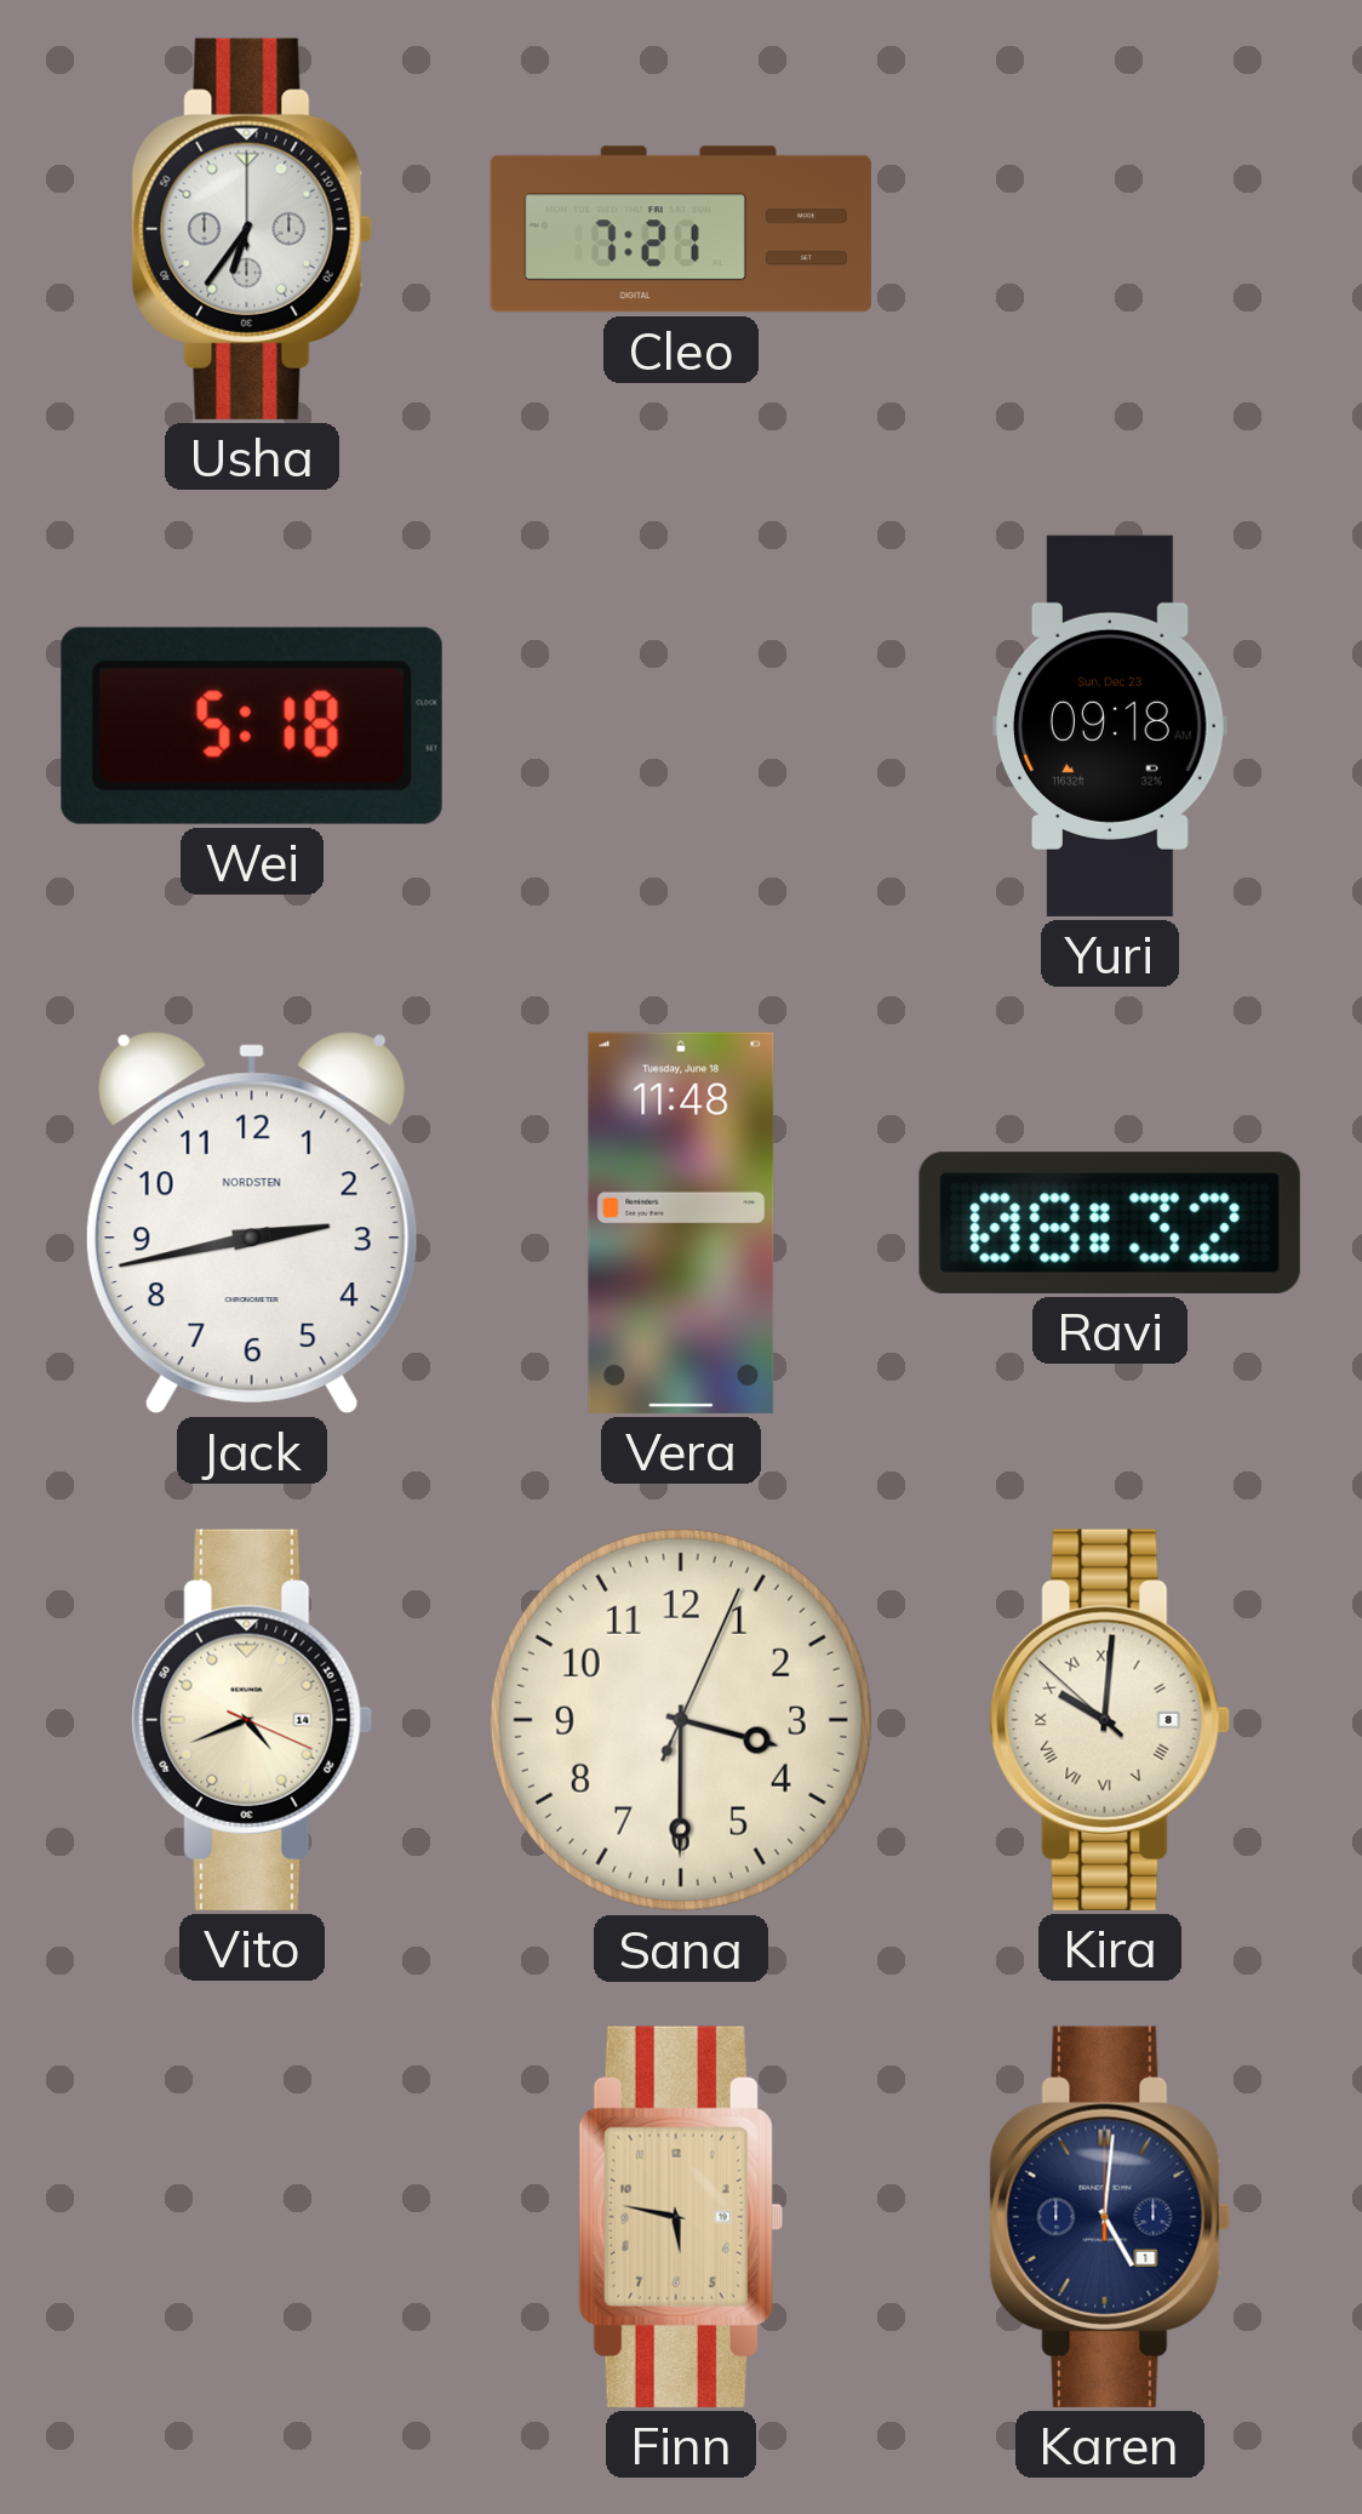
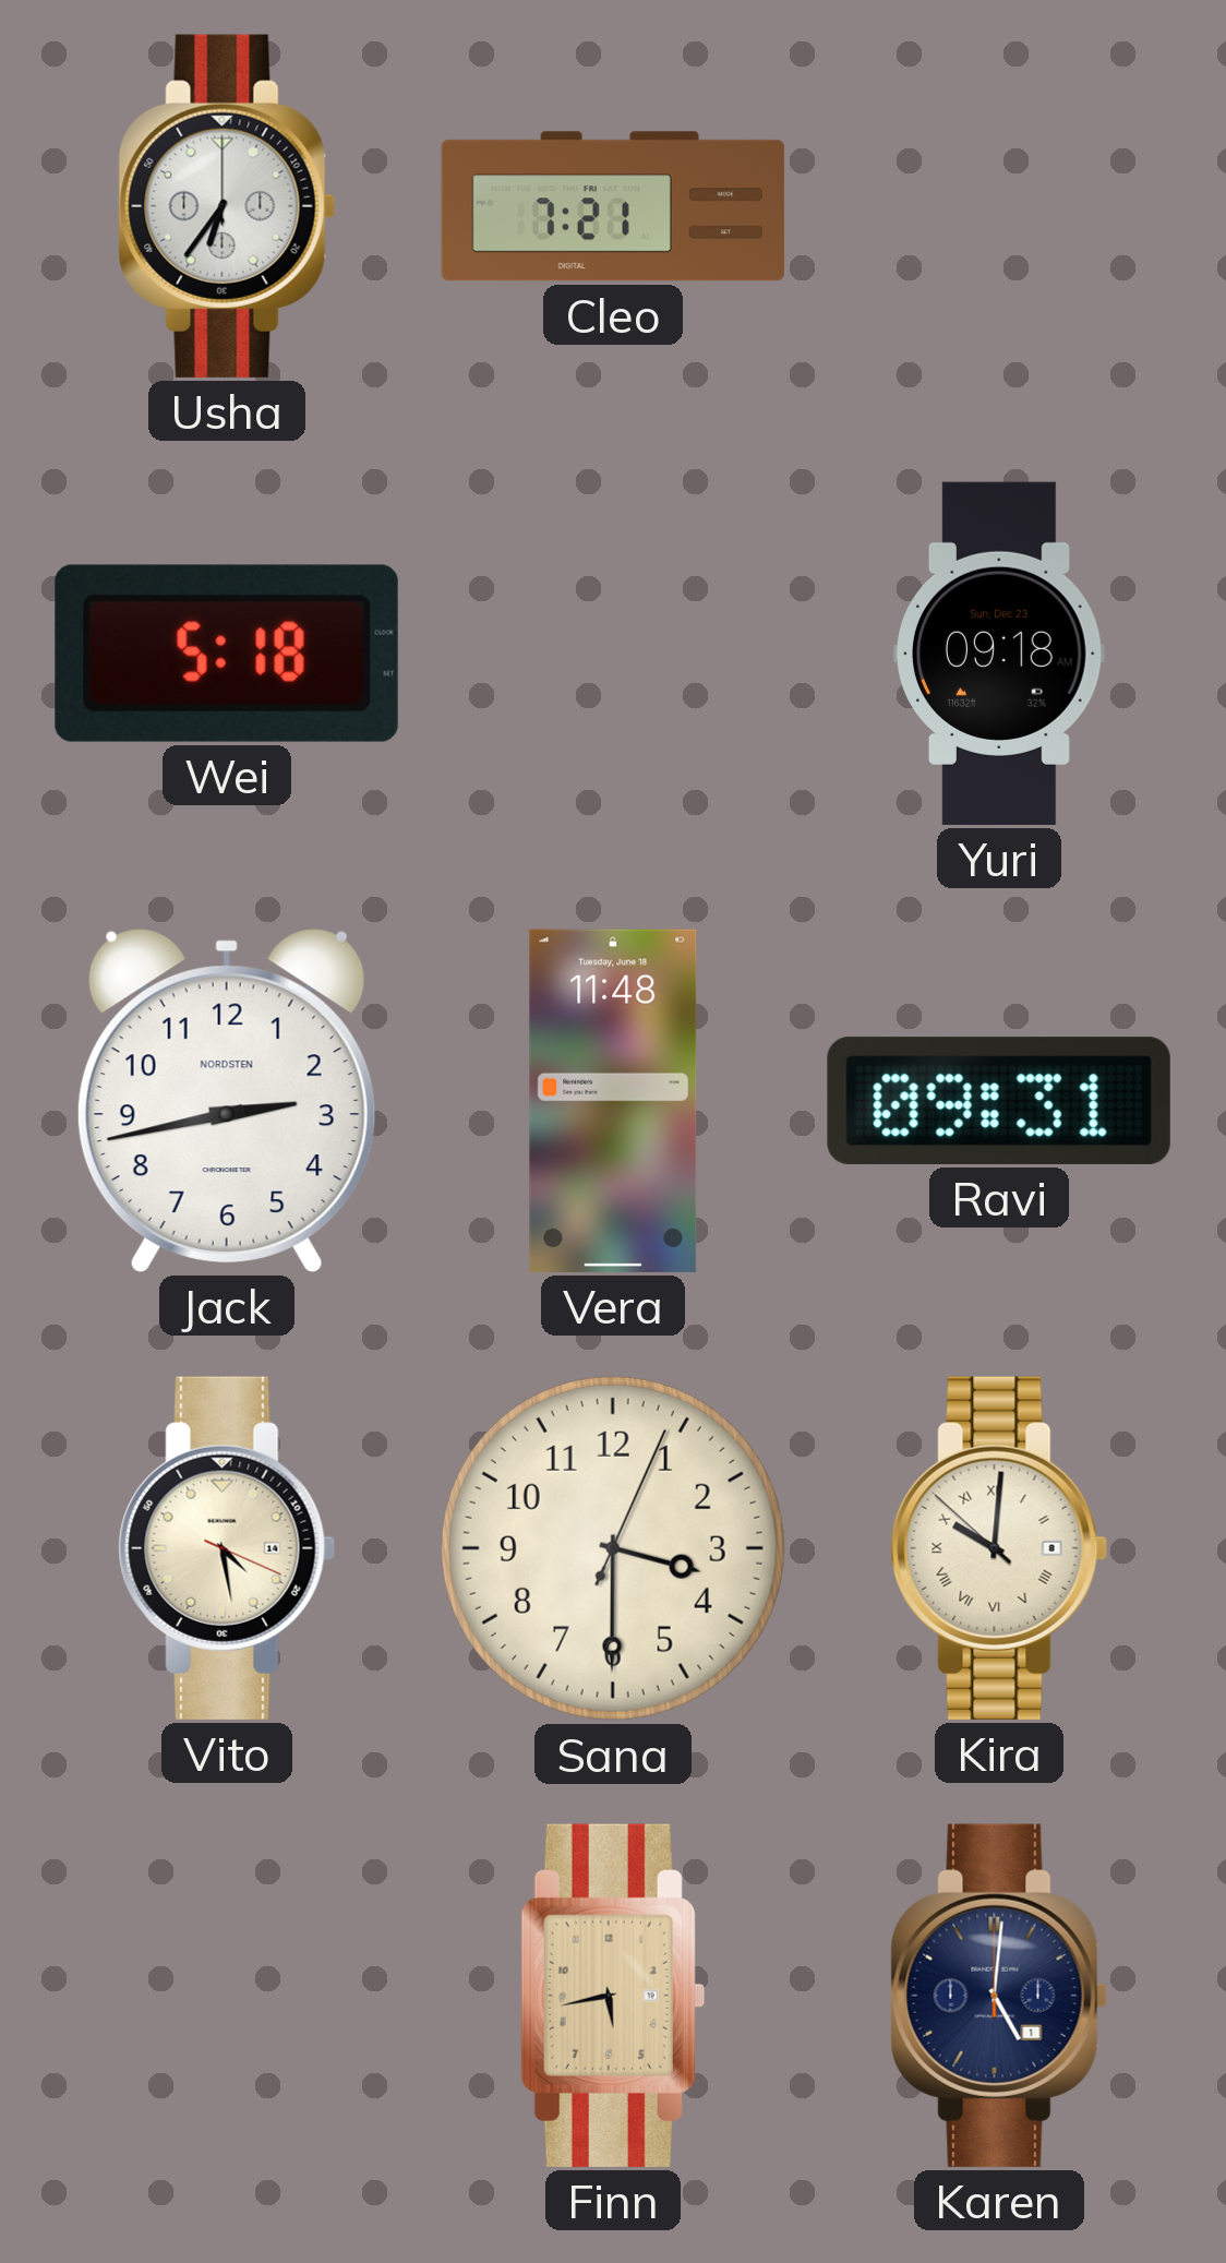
Ravi: 08:32 -> 09:31
Vito: 4:41 -> 4:28
Finn: 5:47 -> 5:43
